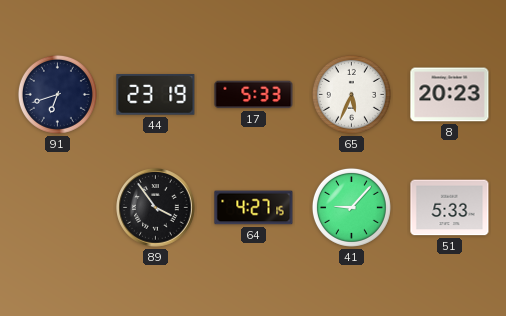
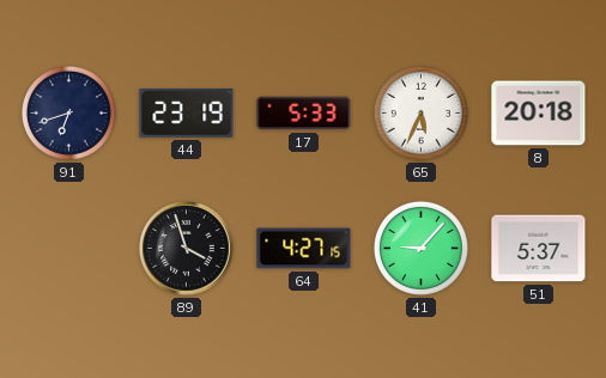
8: 20:23 -> 20:18
89: 3:54 -> 3:57
51: 5:33 -> 5:37
